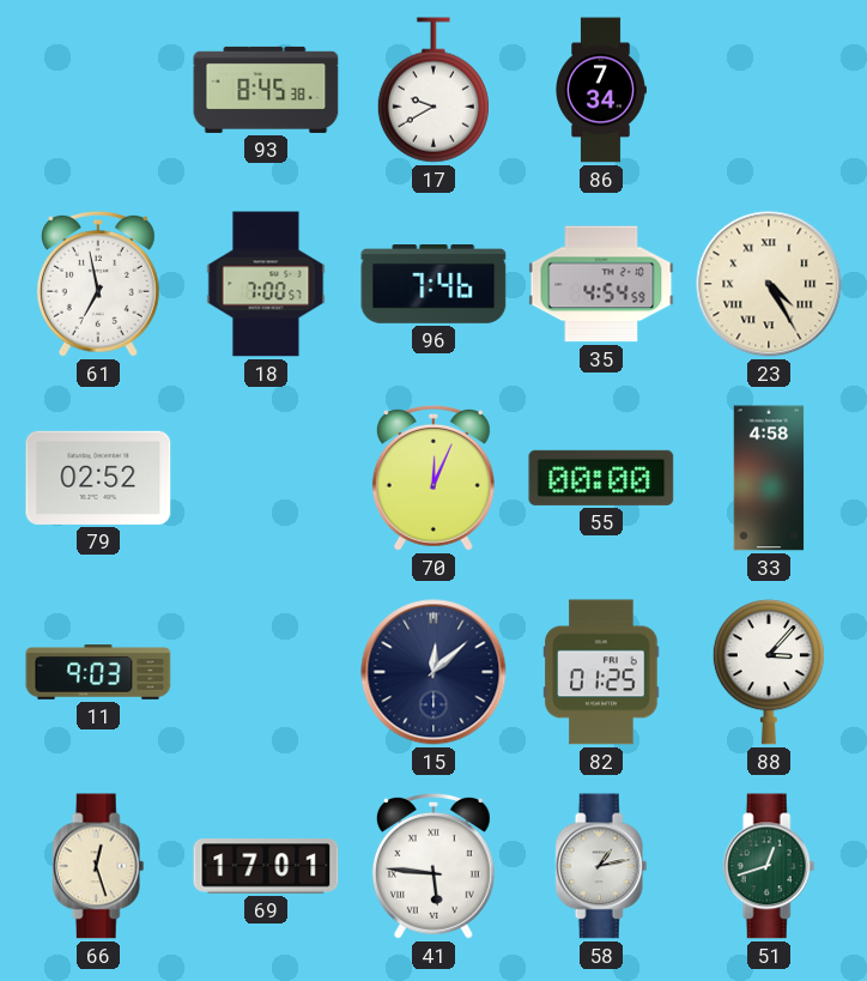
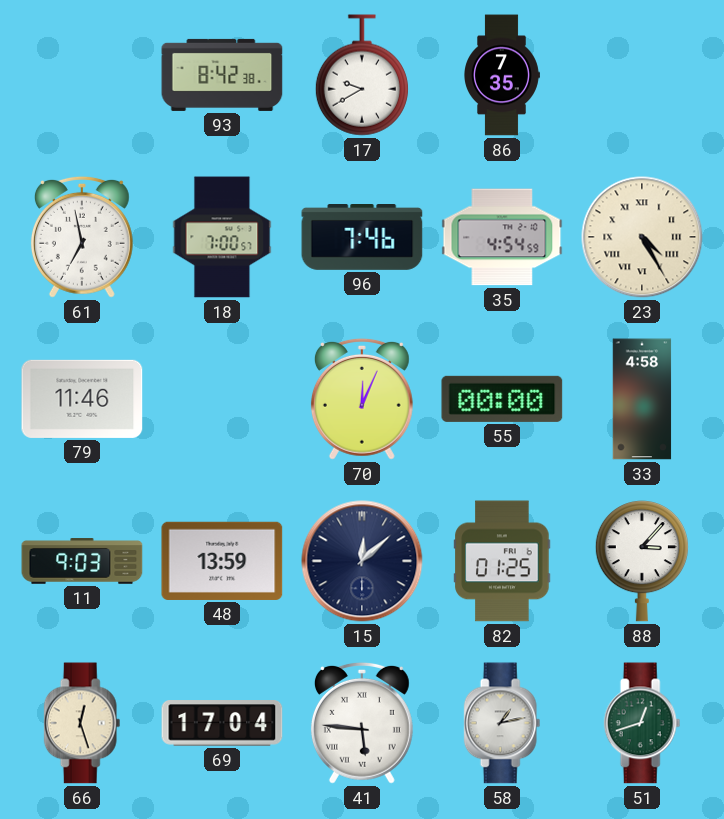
93: 8:45 -> 8:42
86: 7:34 -> 7:35
79: 02:52 -> 11:46
48: none -> 13:59
69: 17:01 -> 17:04
